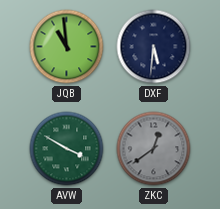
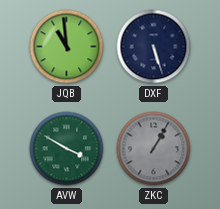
DXF: 5:31 -> 5:27
ZKC: 12:39 -> 1:05
